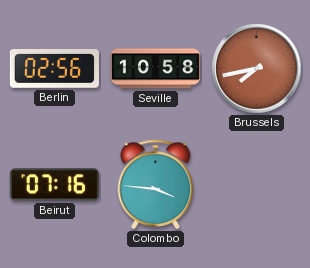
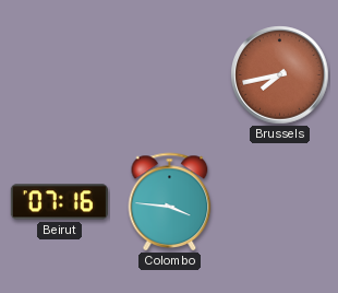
Berlin: 02:56 -> none
Seville: 10:58 -> none
